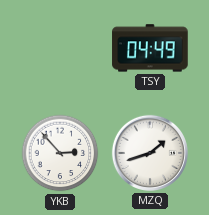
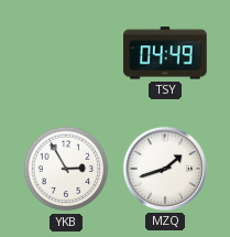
YKB: 2:53 -> 2:55
